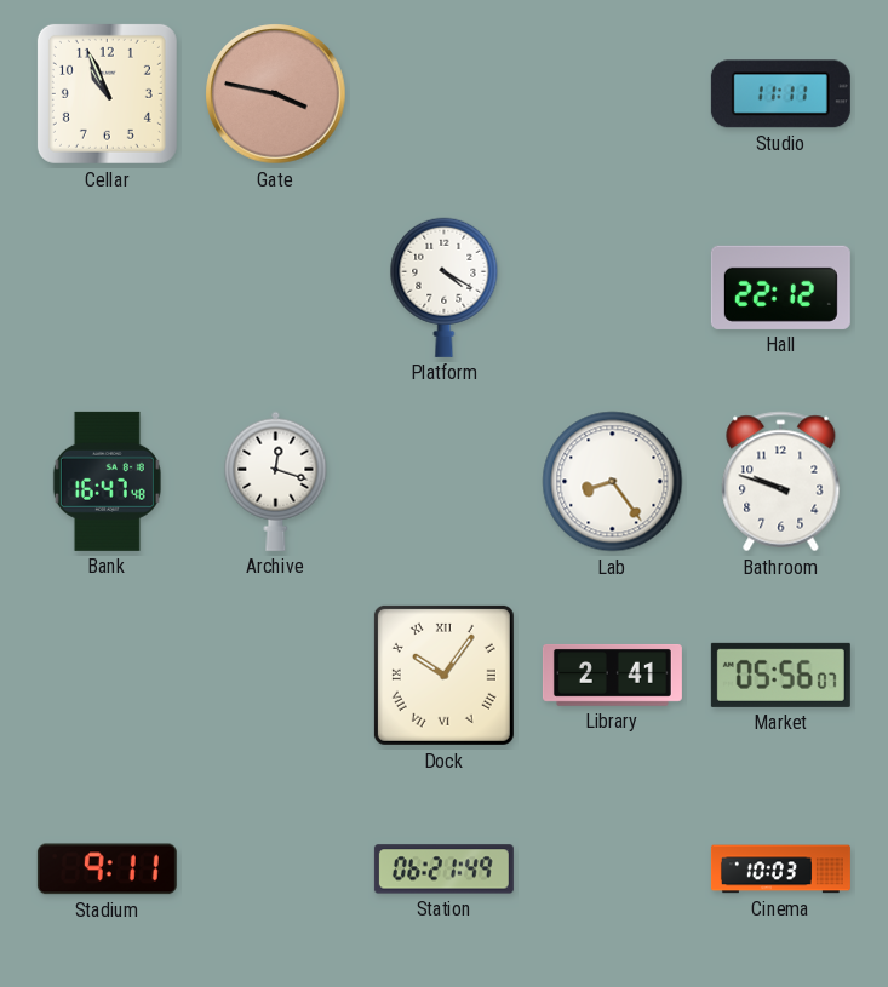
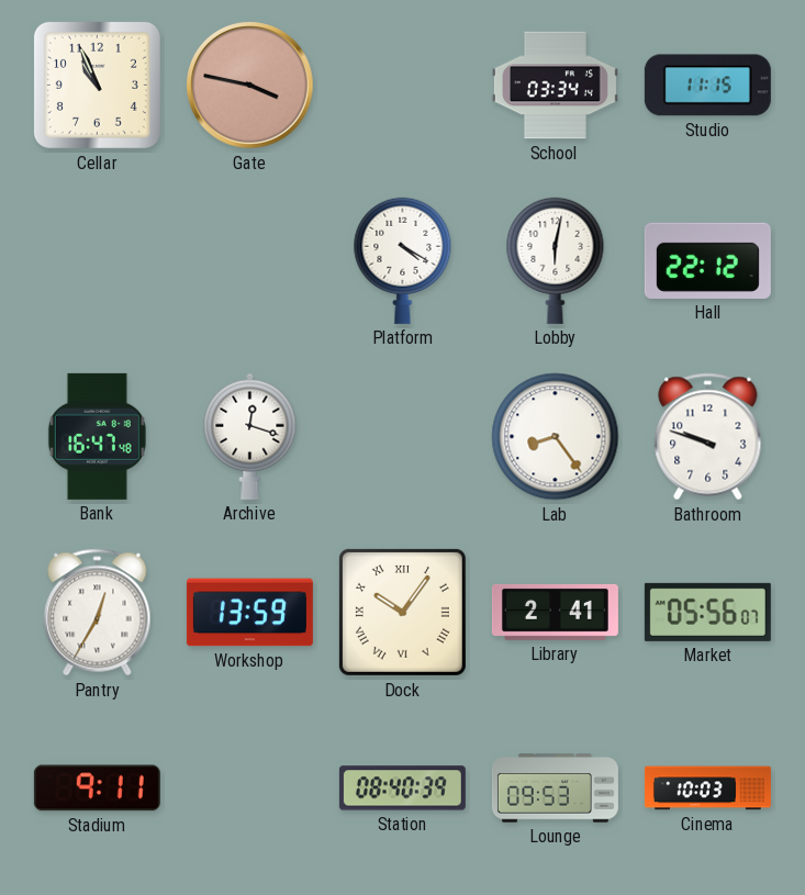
School: none -> 03:34
Studio: 11:11 -> 11:15
Lobby: none -> 6:02
Pantry: none -> 12:35
Workshop: none -> 13:59
Station: 06:21 -> 08:40
Lounge: none -> 09:53
